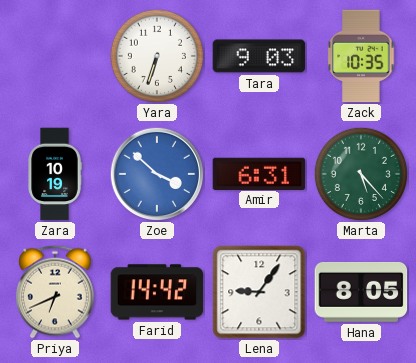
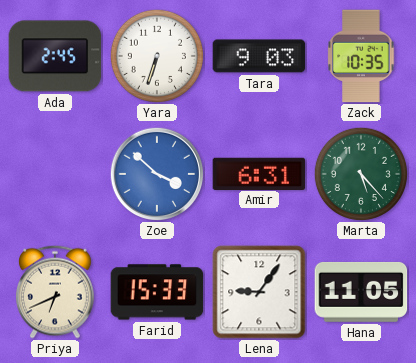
Ada: none -> 2:45
Zara: 10:19 -> none
Farid: 14:42 -> 15:33
Hana: 8:05 -> 11:05
